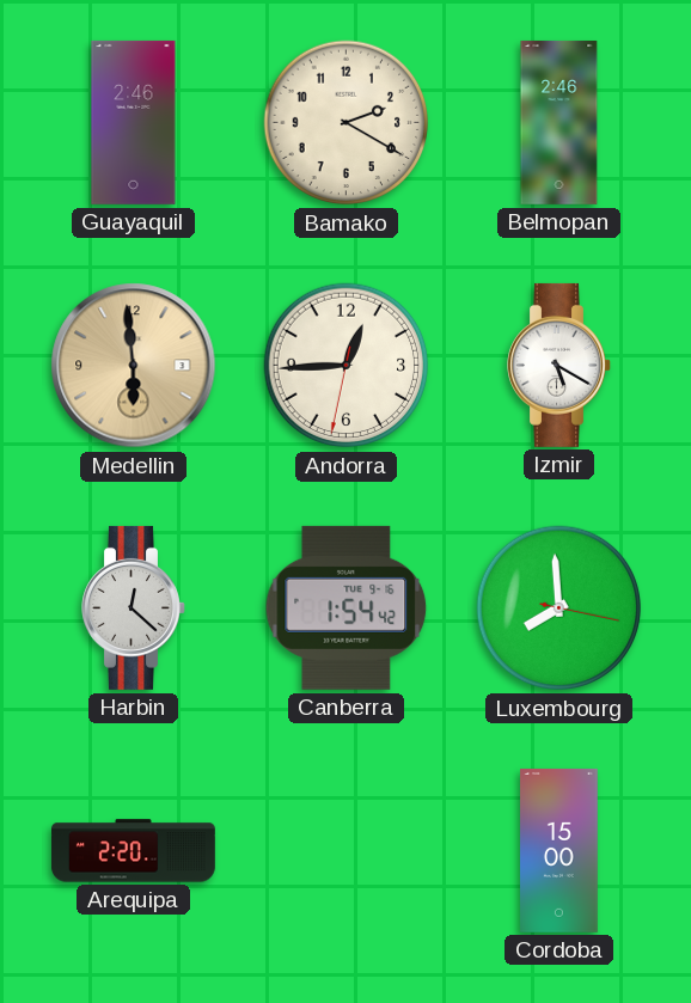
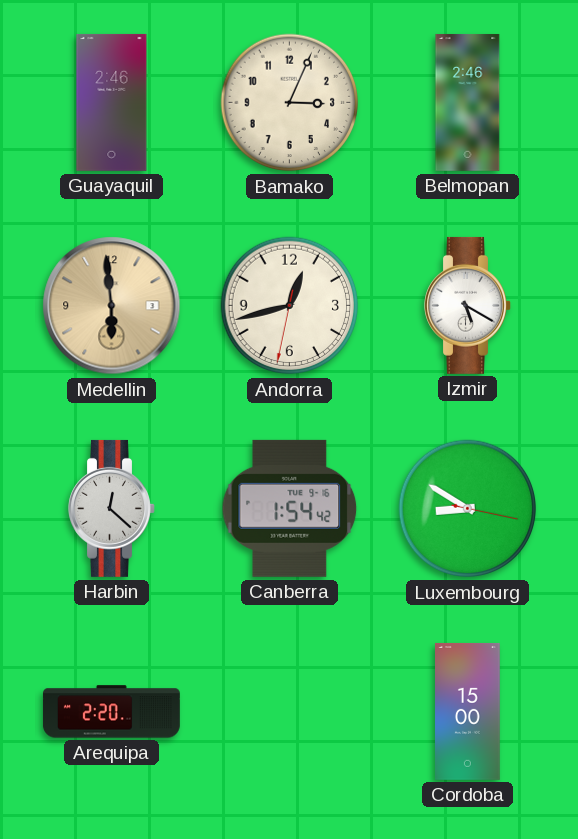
Bamako: 2:20 -> 3:04
Andorra: 12:44 -> 12:42
Luxembourg: 7:59 -> 8:50
